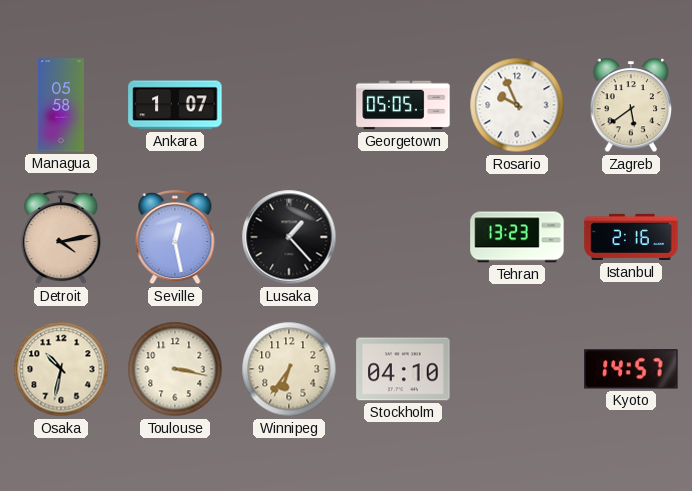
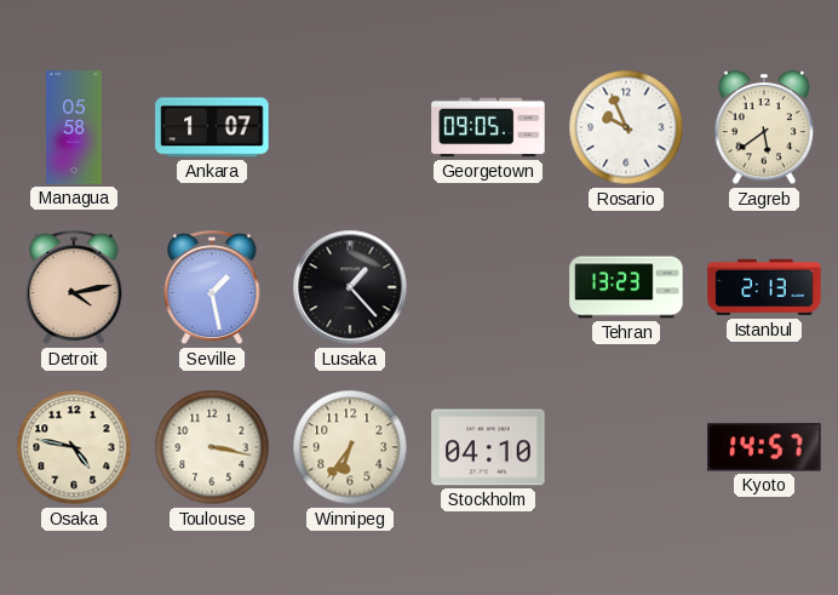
Georgetown: 05:05 -> 09:05
Seville: 12:28 -> 1:28
Istanbul: 2:16 -> 2:13
Osaka: 10:32 -> 4:47
